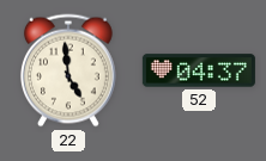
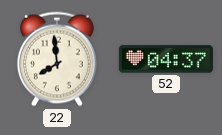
22: 4:59 -> 7:59
